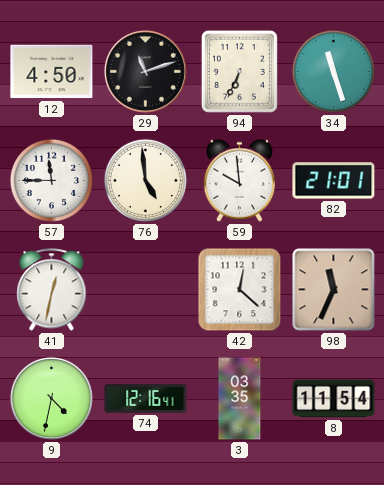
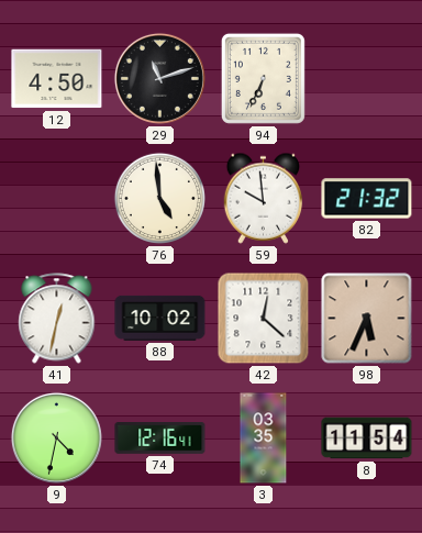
34: 11:27 -> none
57: 11:45 -> none
82: 21:01 -> 21:32
88: none -> 10:02
98: 11:34 -> 5:34
